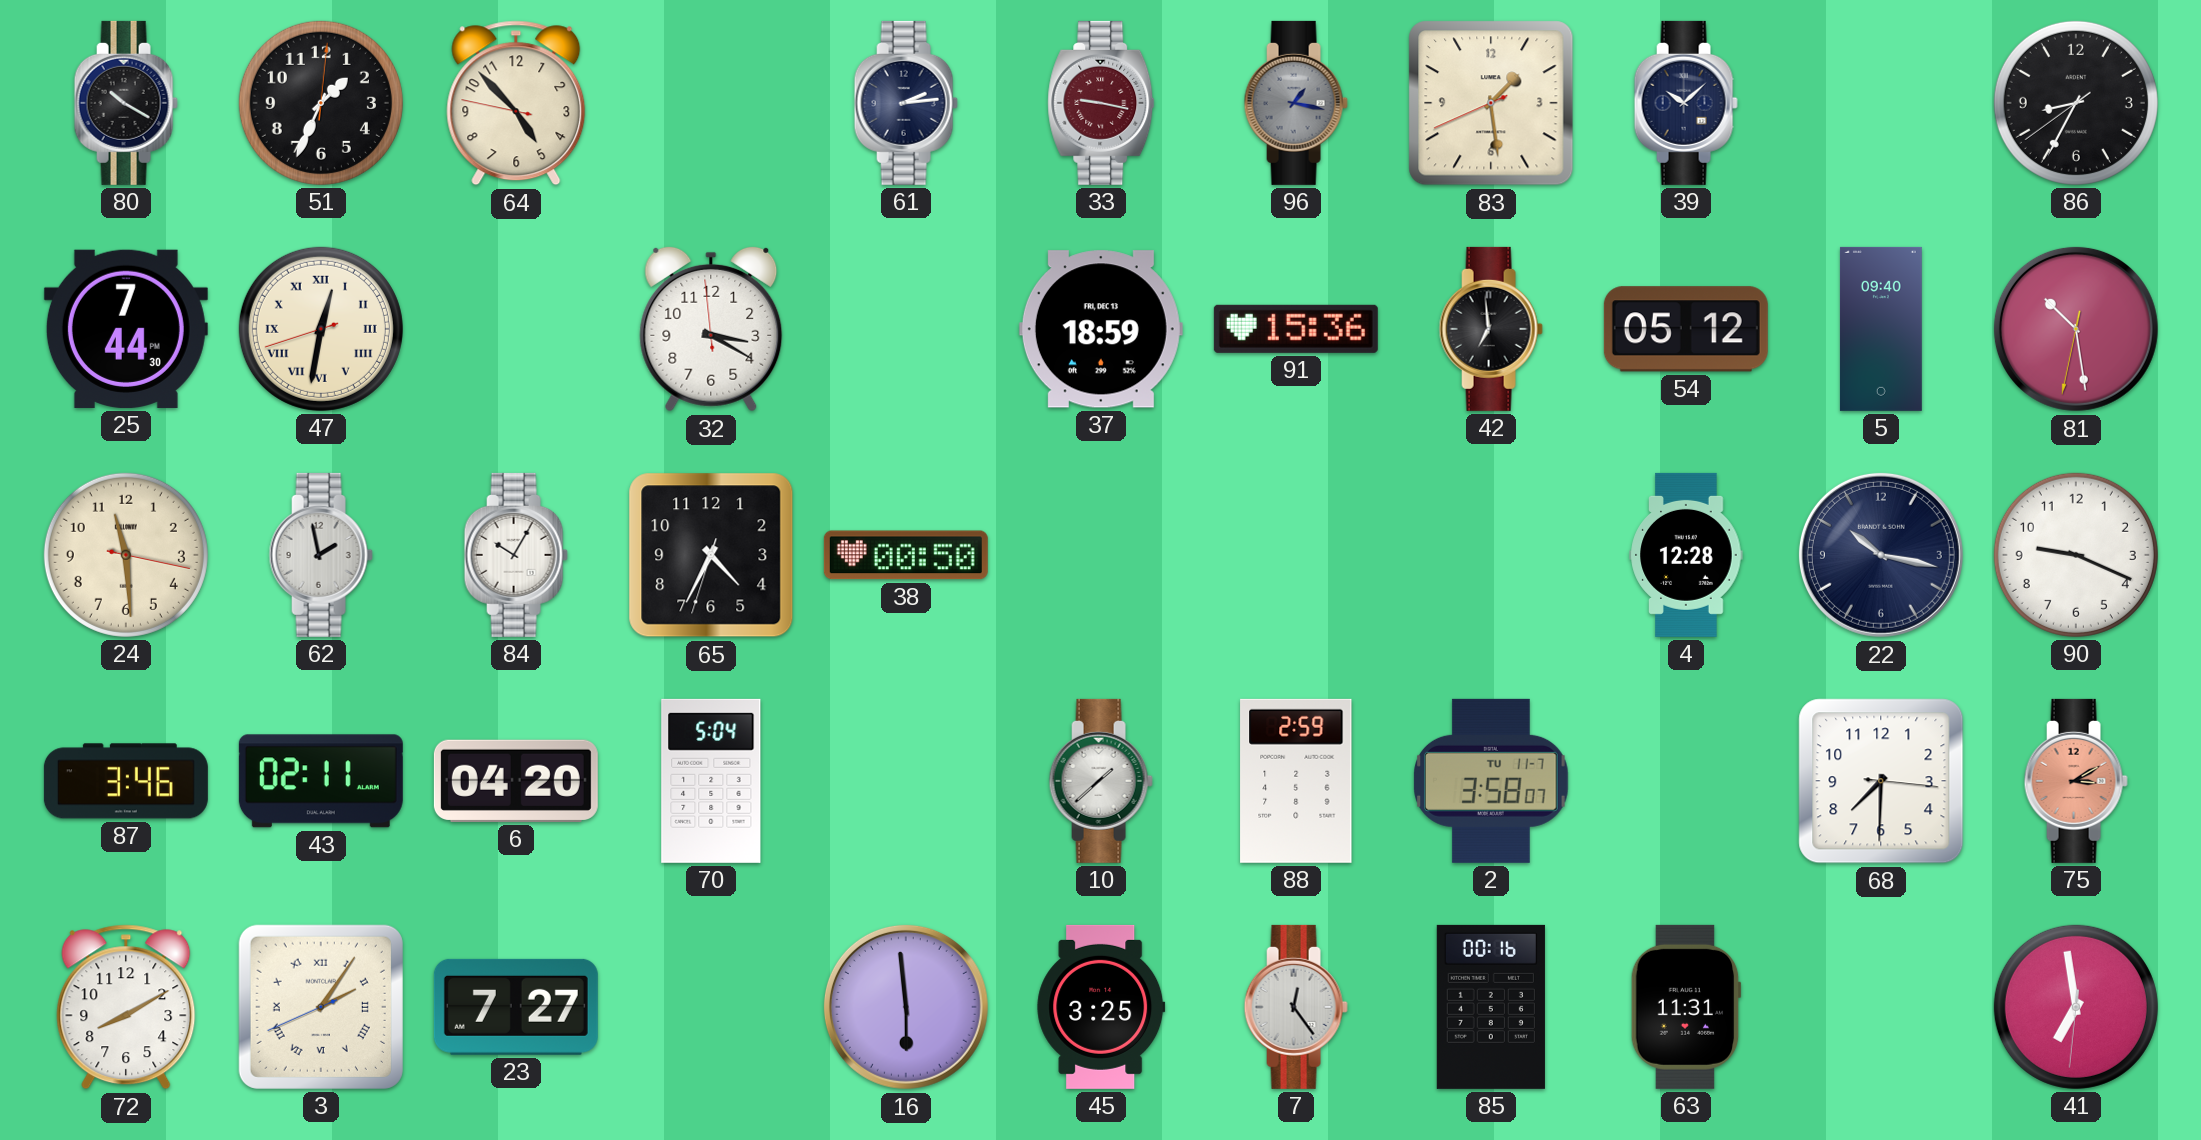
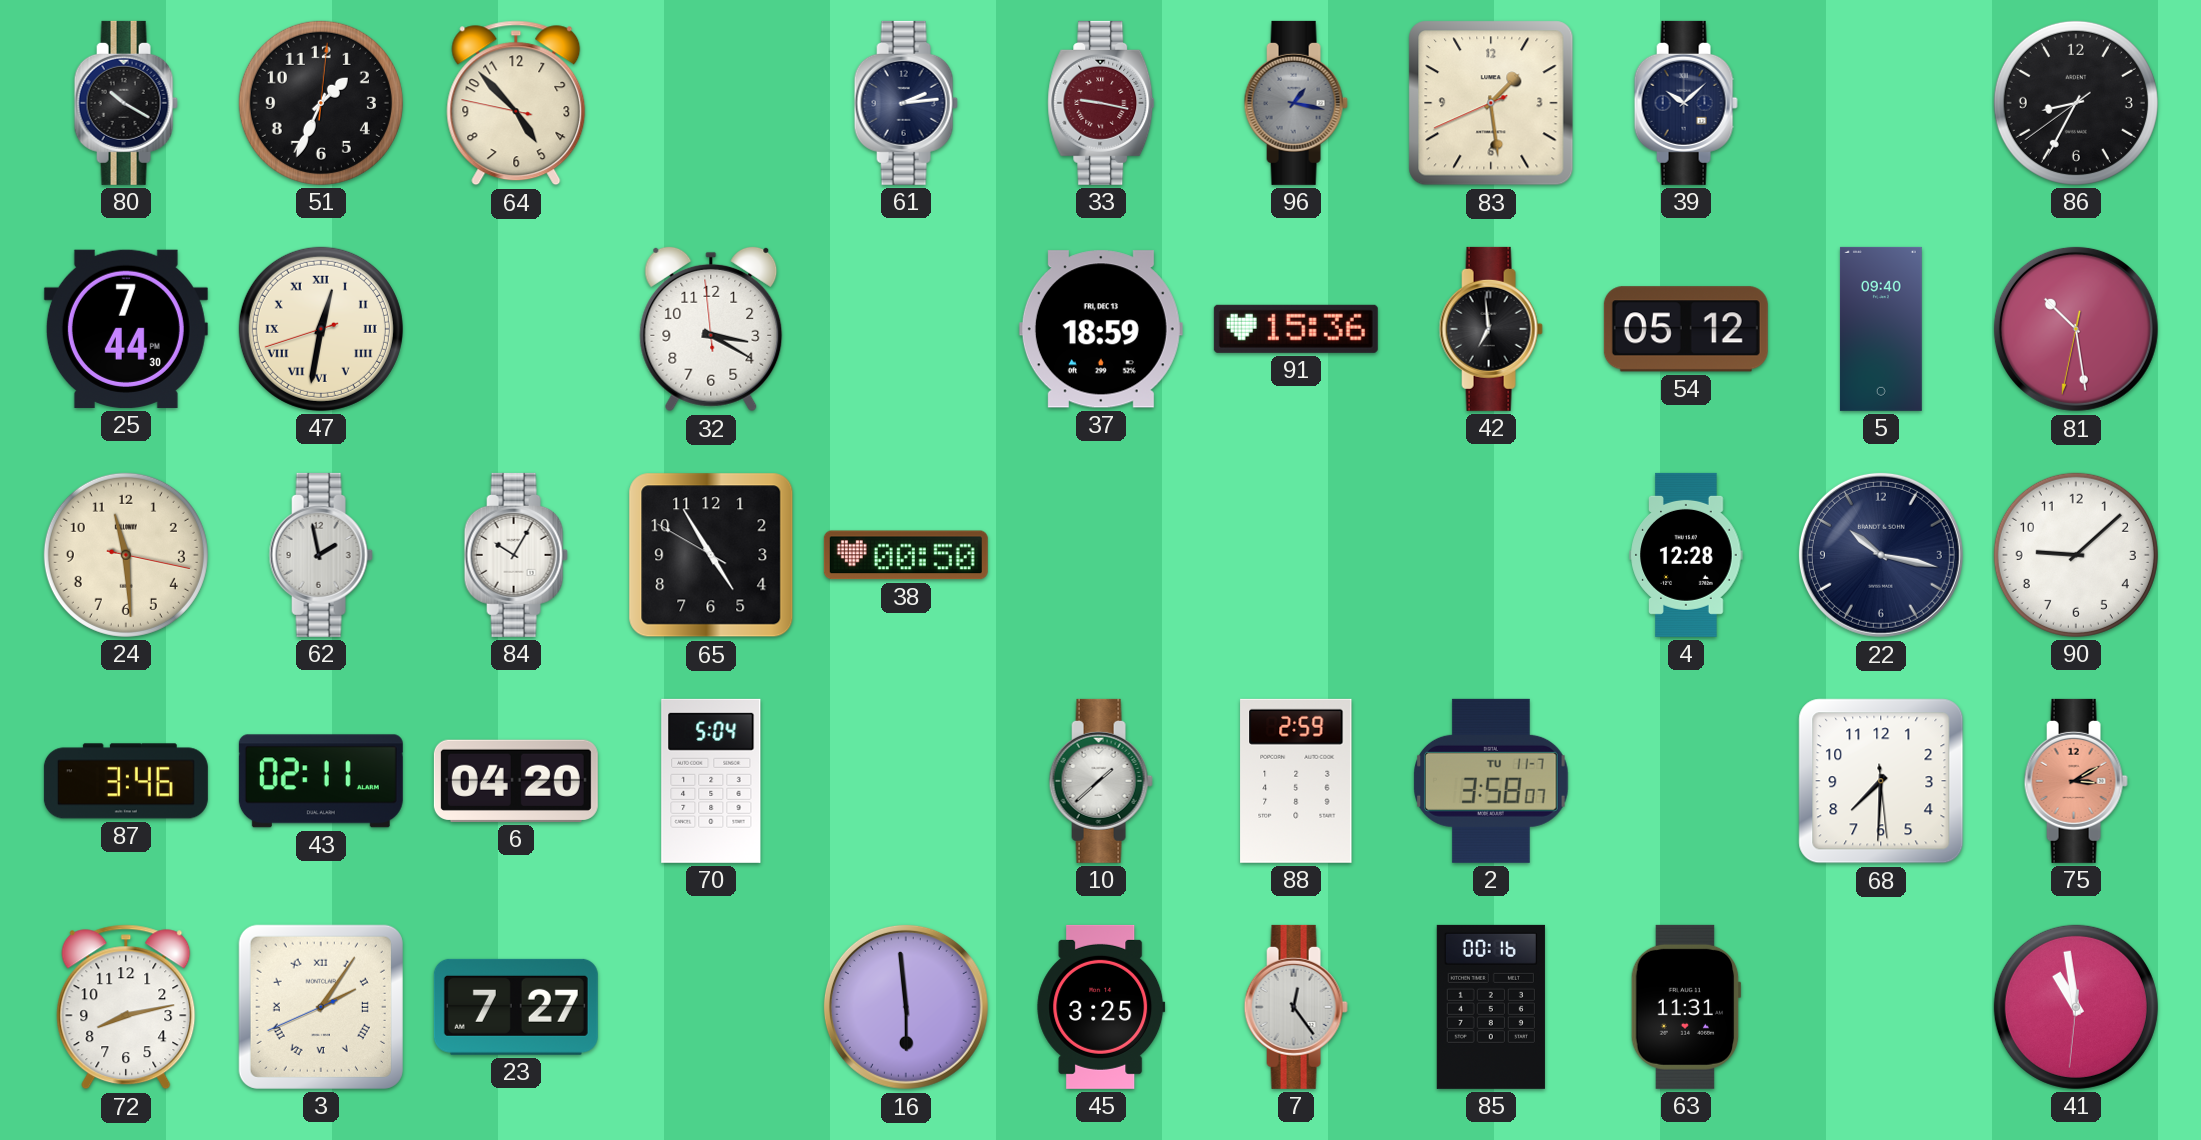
65: 4:34 -> 4:54
90: 9:19 -> 9:08
68: 7:30:16 -> 7:30:29
72: 8:10 -> 8:13
41: 6:58 -> 10:58
